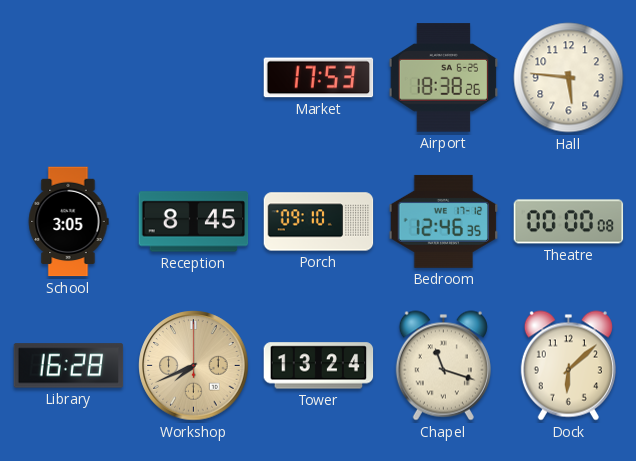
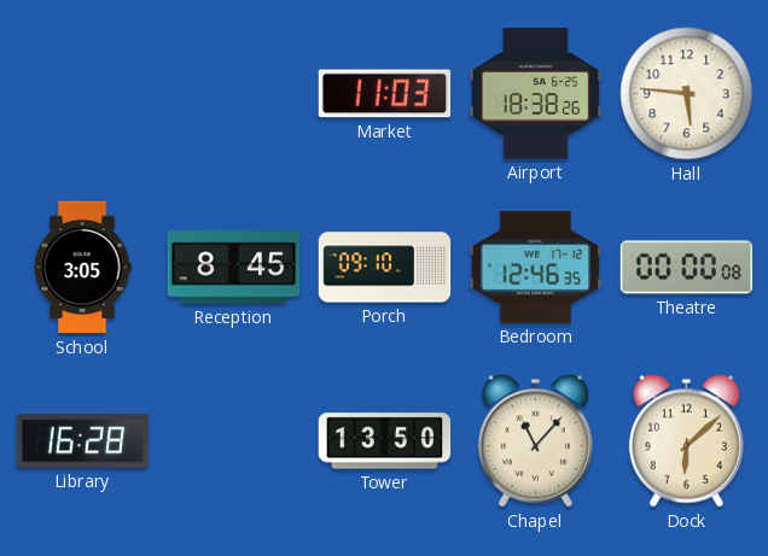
Market: 17:53 -> 11:03
Workshop: 7:41 -> none
Tower: 13:24 -> 13:50
Chapel: 11:18 -> 11:07
